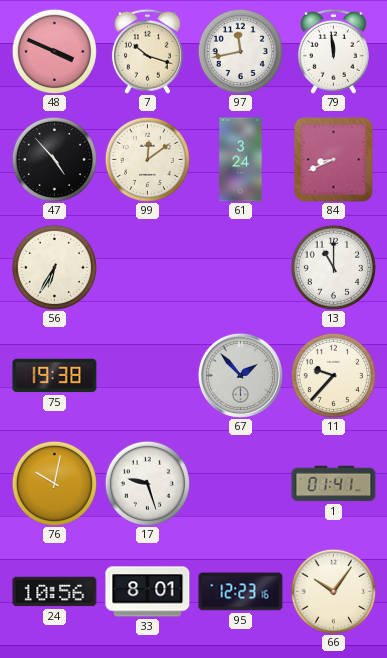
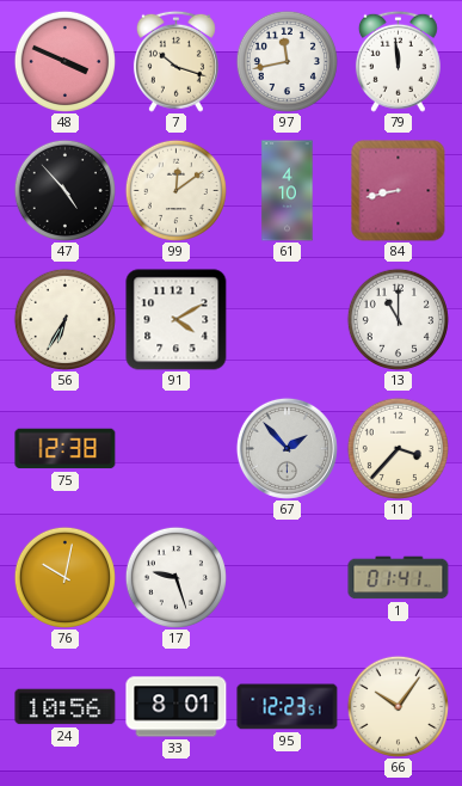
61: 3:24 -> 4:10
84: 8:41 -> 8:43
91: none -> 4:10
75: 19:38 -> 12:38
11: 9:37 -> 3:37
95: 12:23:16 -> 12:23:51
